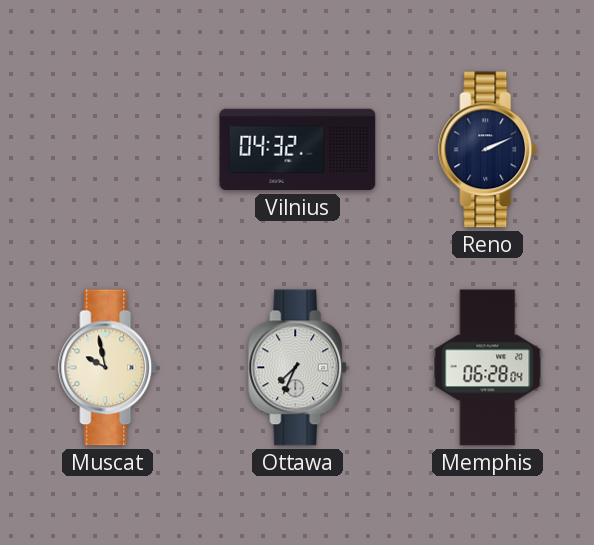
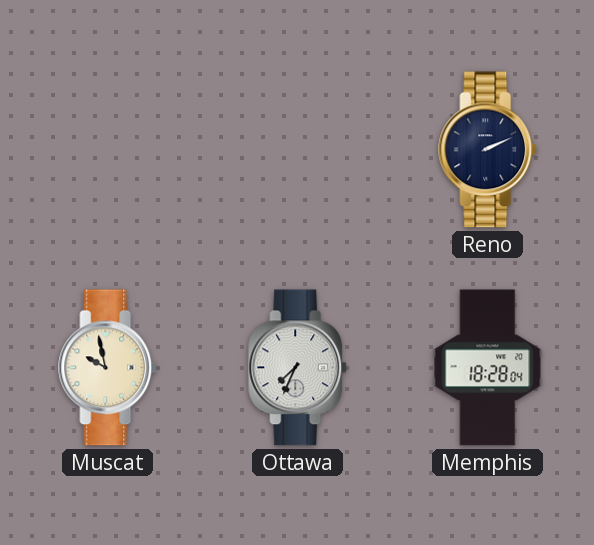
Vilnius: 04:32 -> none
Memphis: 06:28 -> 18:28
